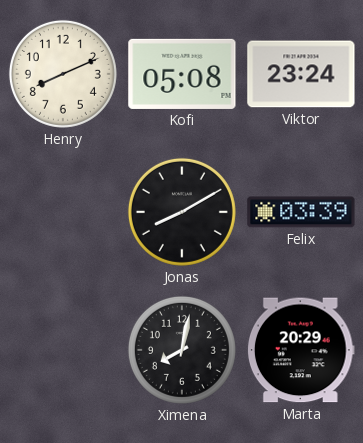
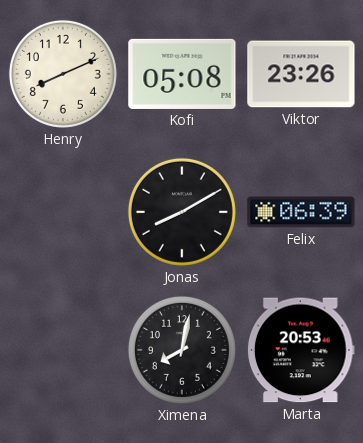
Viktor: 23:24 -> 23:26
Felix: 03:39 -> 06:39
Marta: 20:29 -> 20:53
